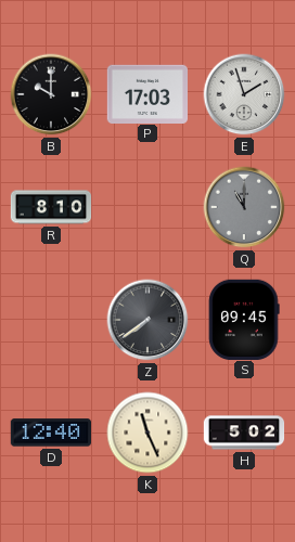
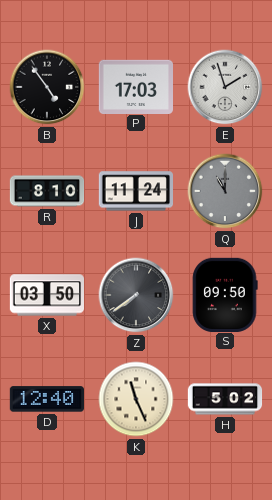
B: 10:00 -> 4:54
J: none -> 11:24
X: none -> 03:50
S: 09:45 -> 09:50
